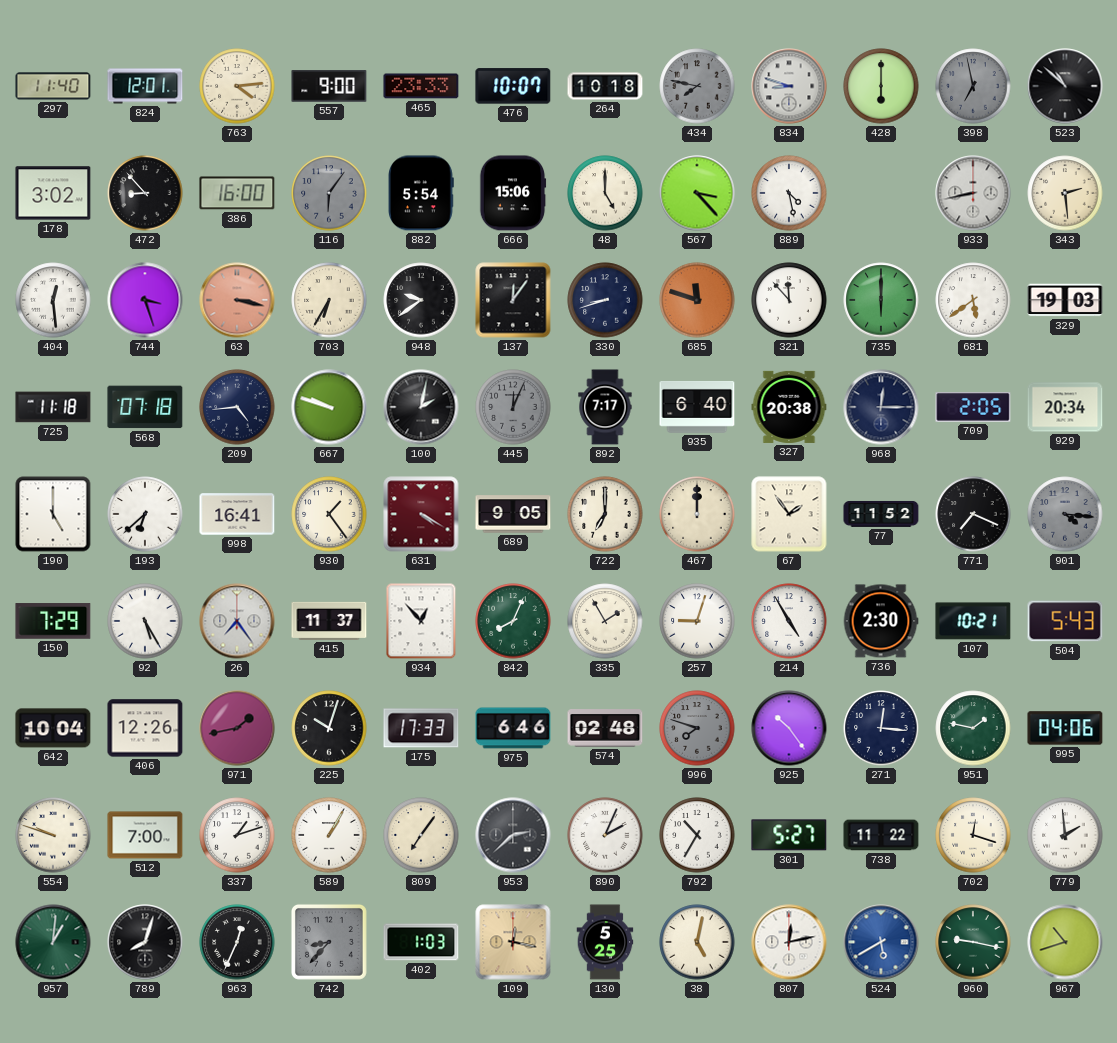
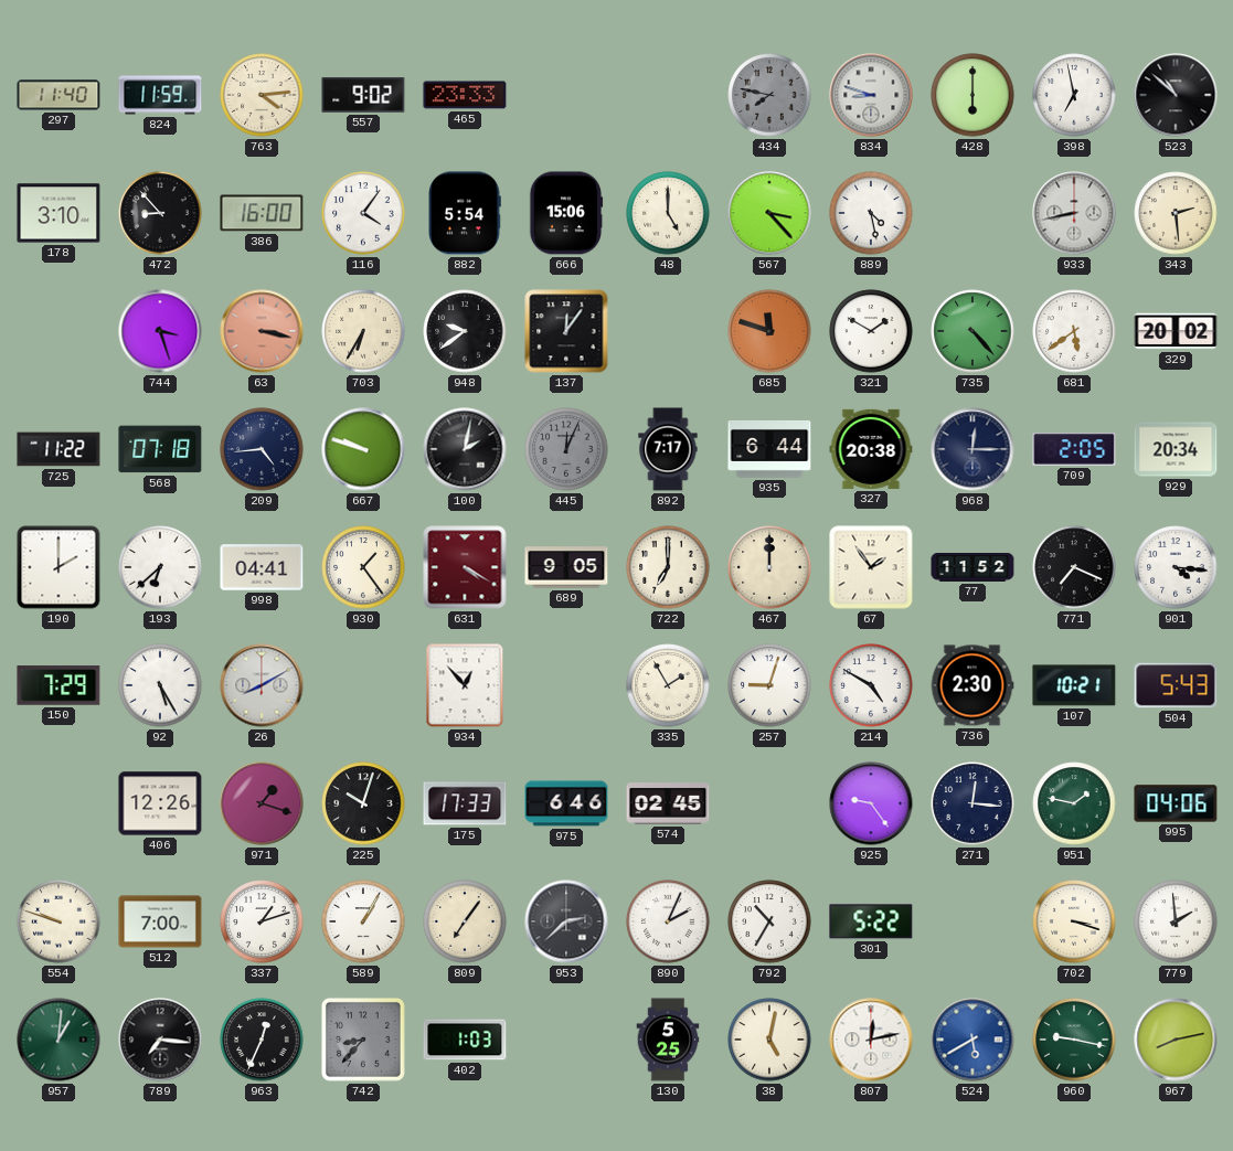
824: 12:01 -> 11:59
557: 9:00 -> 9:02
476: 10:07 -> none
264: 10:18 -> none
398 dial: grey -> white
178: 3:02 -> 3:10
116: 6:06 -> 4:06
116 dial: grey -> white
404: 12:29 -> none
330: 8:42 -> none
321: 11:53 -> 1:50
735: 6:00 -> 4:23
329: 19:03 -> 20:02
725: 11:18 -> 11:22
935: 6:40 -> 6:44
190: 5:00 -> 2:00
998: 16:41 -> 04:41
901 dial: grey -> white
26: 7:24 -> 8:10
415: 11:37 -> none
842: 8:04 -> none
214: 4:55 -> 4:50
642: 10:04 -> none
971: 1:43 -> 1:18
574: 02:48 -> 02:45
996: 7:48 -> none
925: 10:24 -> 9:24
301: 5:27 -> 5:22
738: 11:22 -> none
702: 12:18 -> 3:18
789: 8:03 -> 7:16
109: 12:17 -> none
967: 10:42 -> 8:13
